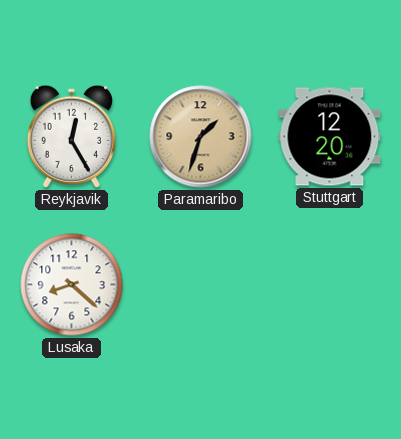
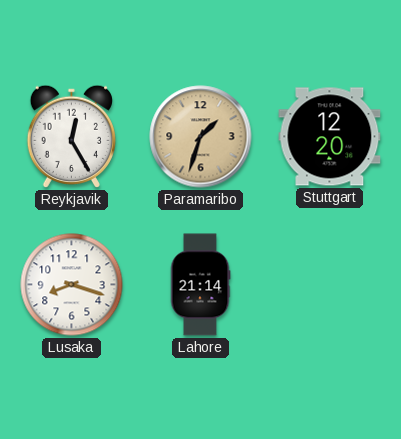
Lusaka: 8:22 -> 8:18
Lahore: none -> 21:14
